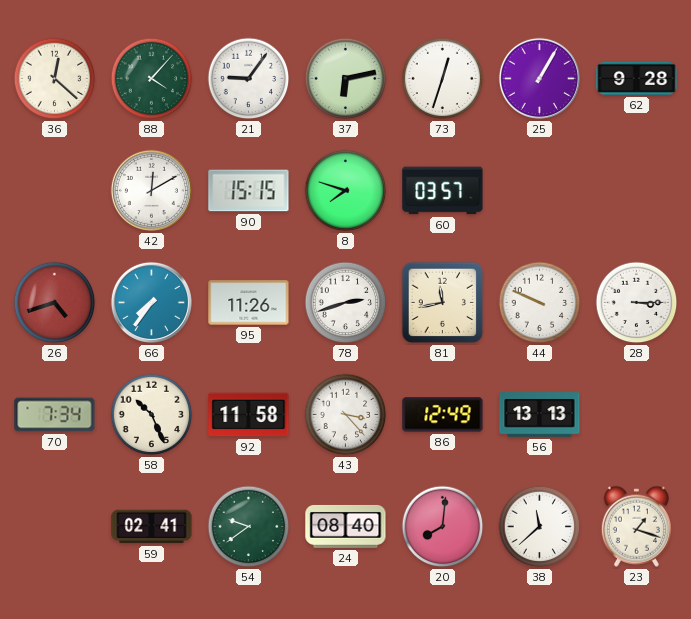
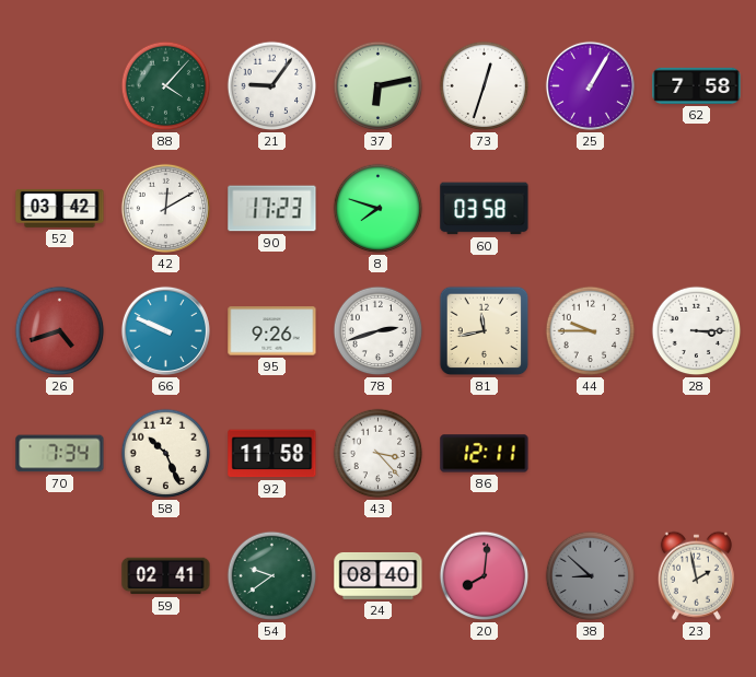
36: 12:22 -> none
62: 9:28 -> 7:58
52: none -> 03:42
90: 15:15 -> 17:23
60: 03:57 -> 03:58
66: 7:36 -> 9:49
95: 11:26 -> 9:26
44: 9:49 -> 9:45
86: 12:49 -> 12:11
56: 13:13 -> none
38: 11:38 -> 8:52
38 dial: white -> grey
23: 1:18 -> 1:58
